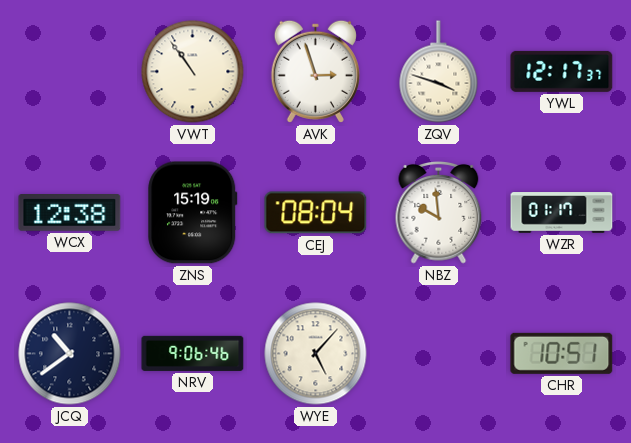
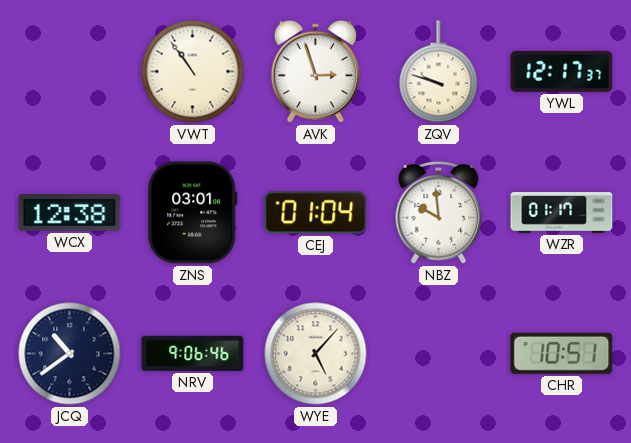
ZQV: 3:48 -> 9:48
ZNS: 15:19 -> 03:01
CEJ: 08:04 -> 01:04
